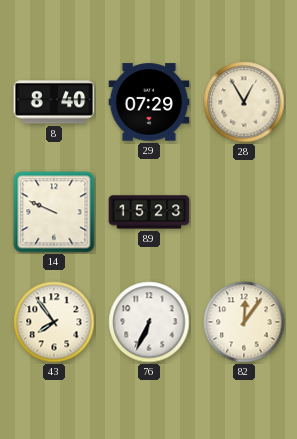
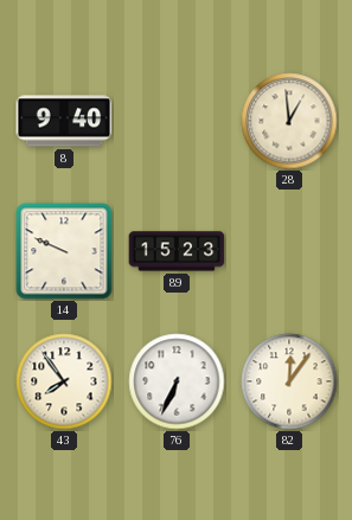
8: 8:40 -> 9:40
29: 07:29 -> none
28: 12:55 -> 12:59
